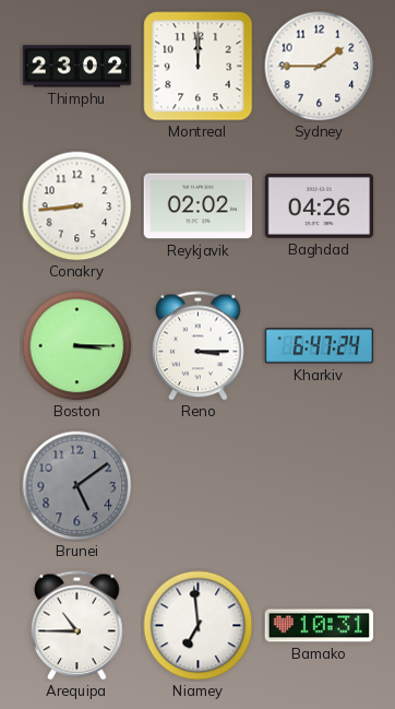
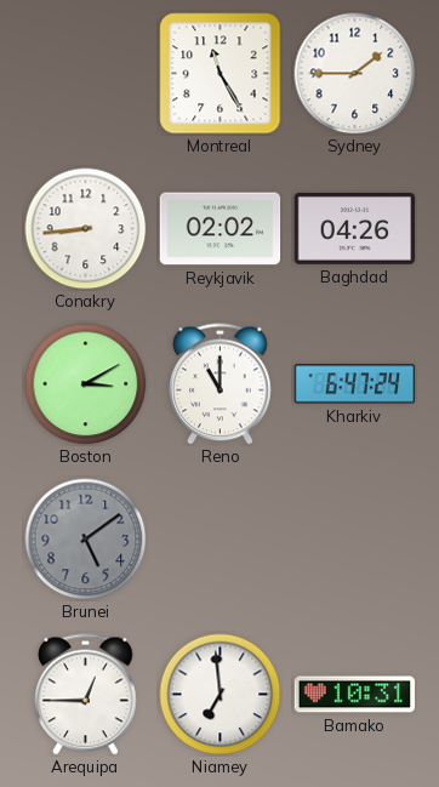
Thimphu: 23:02 -> none
Montreal: 12:00 -> 11:25
Boston: 3:15 -> 3:10
Reno: 3:15 -> 11:00
Arequipa: 10:45 -> 12:45
